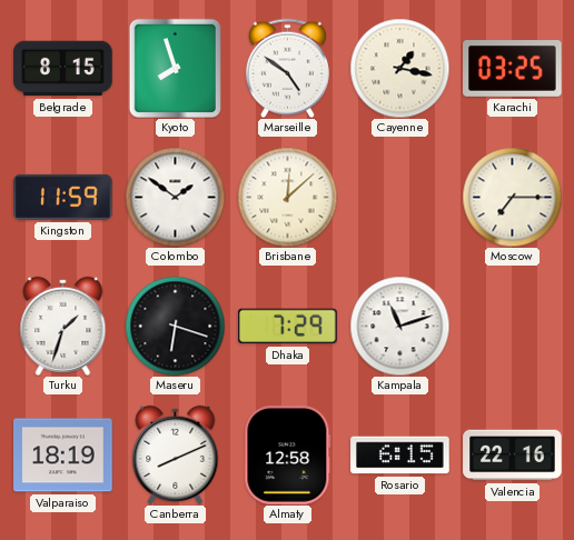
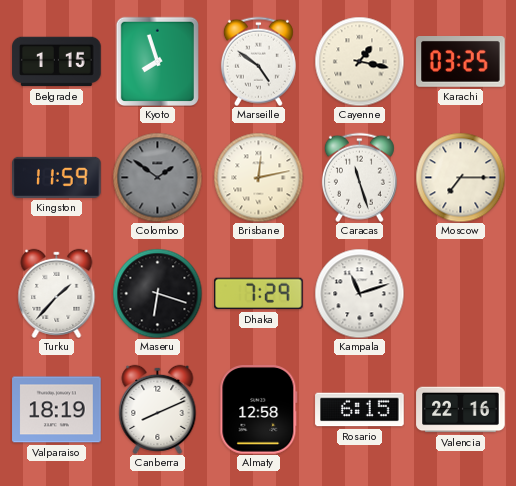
Belgrade: 8:15 -> 1:15
Colombo dial: white -> grey
Brisbane: 12:08 -> 12:13
Caracas: none -> 11:27
Turku: 1:33 -> 1:37
